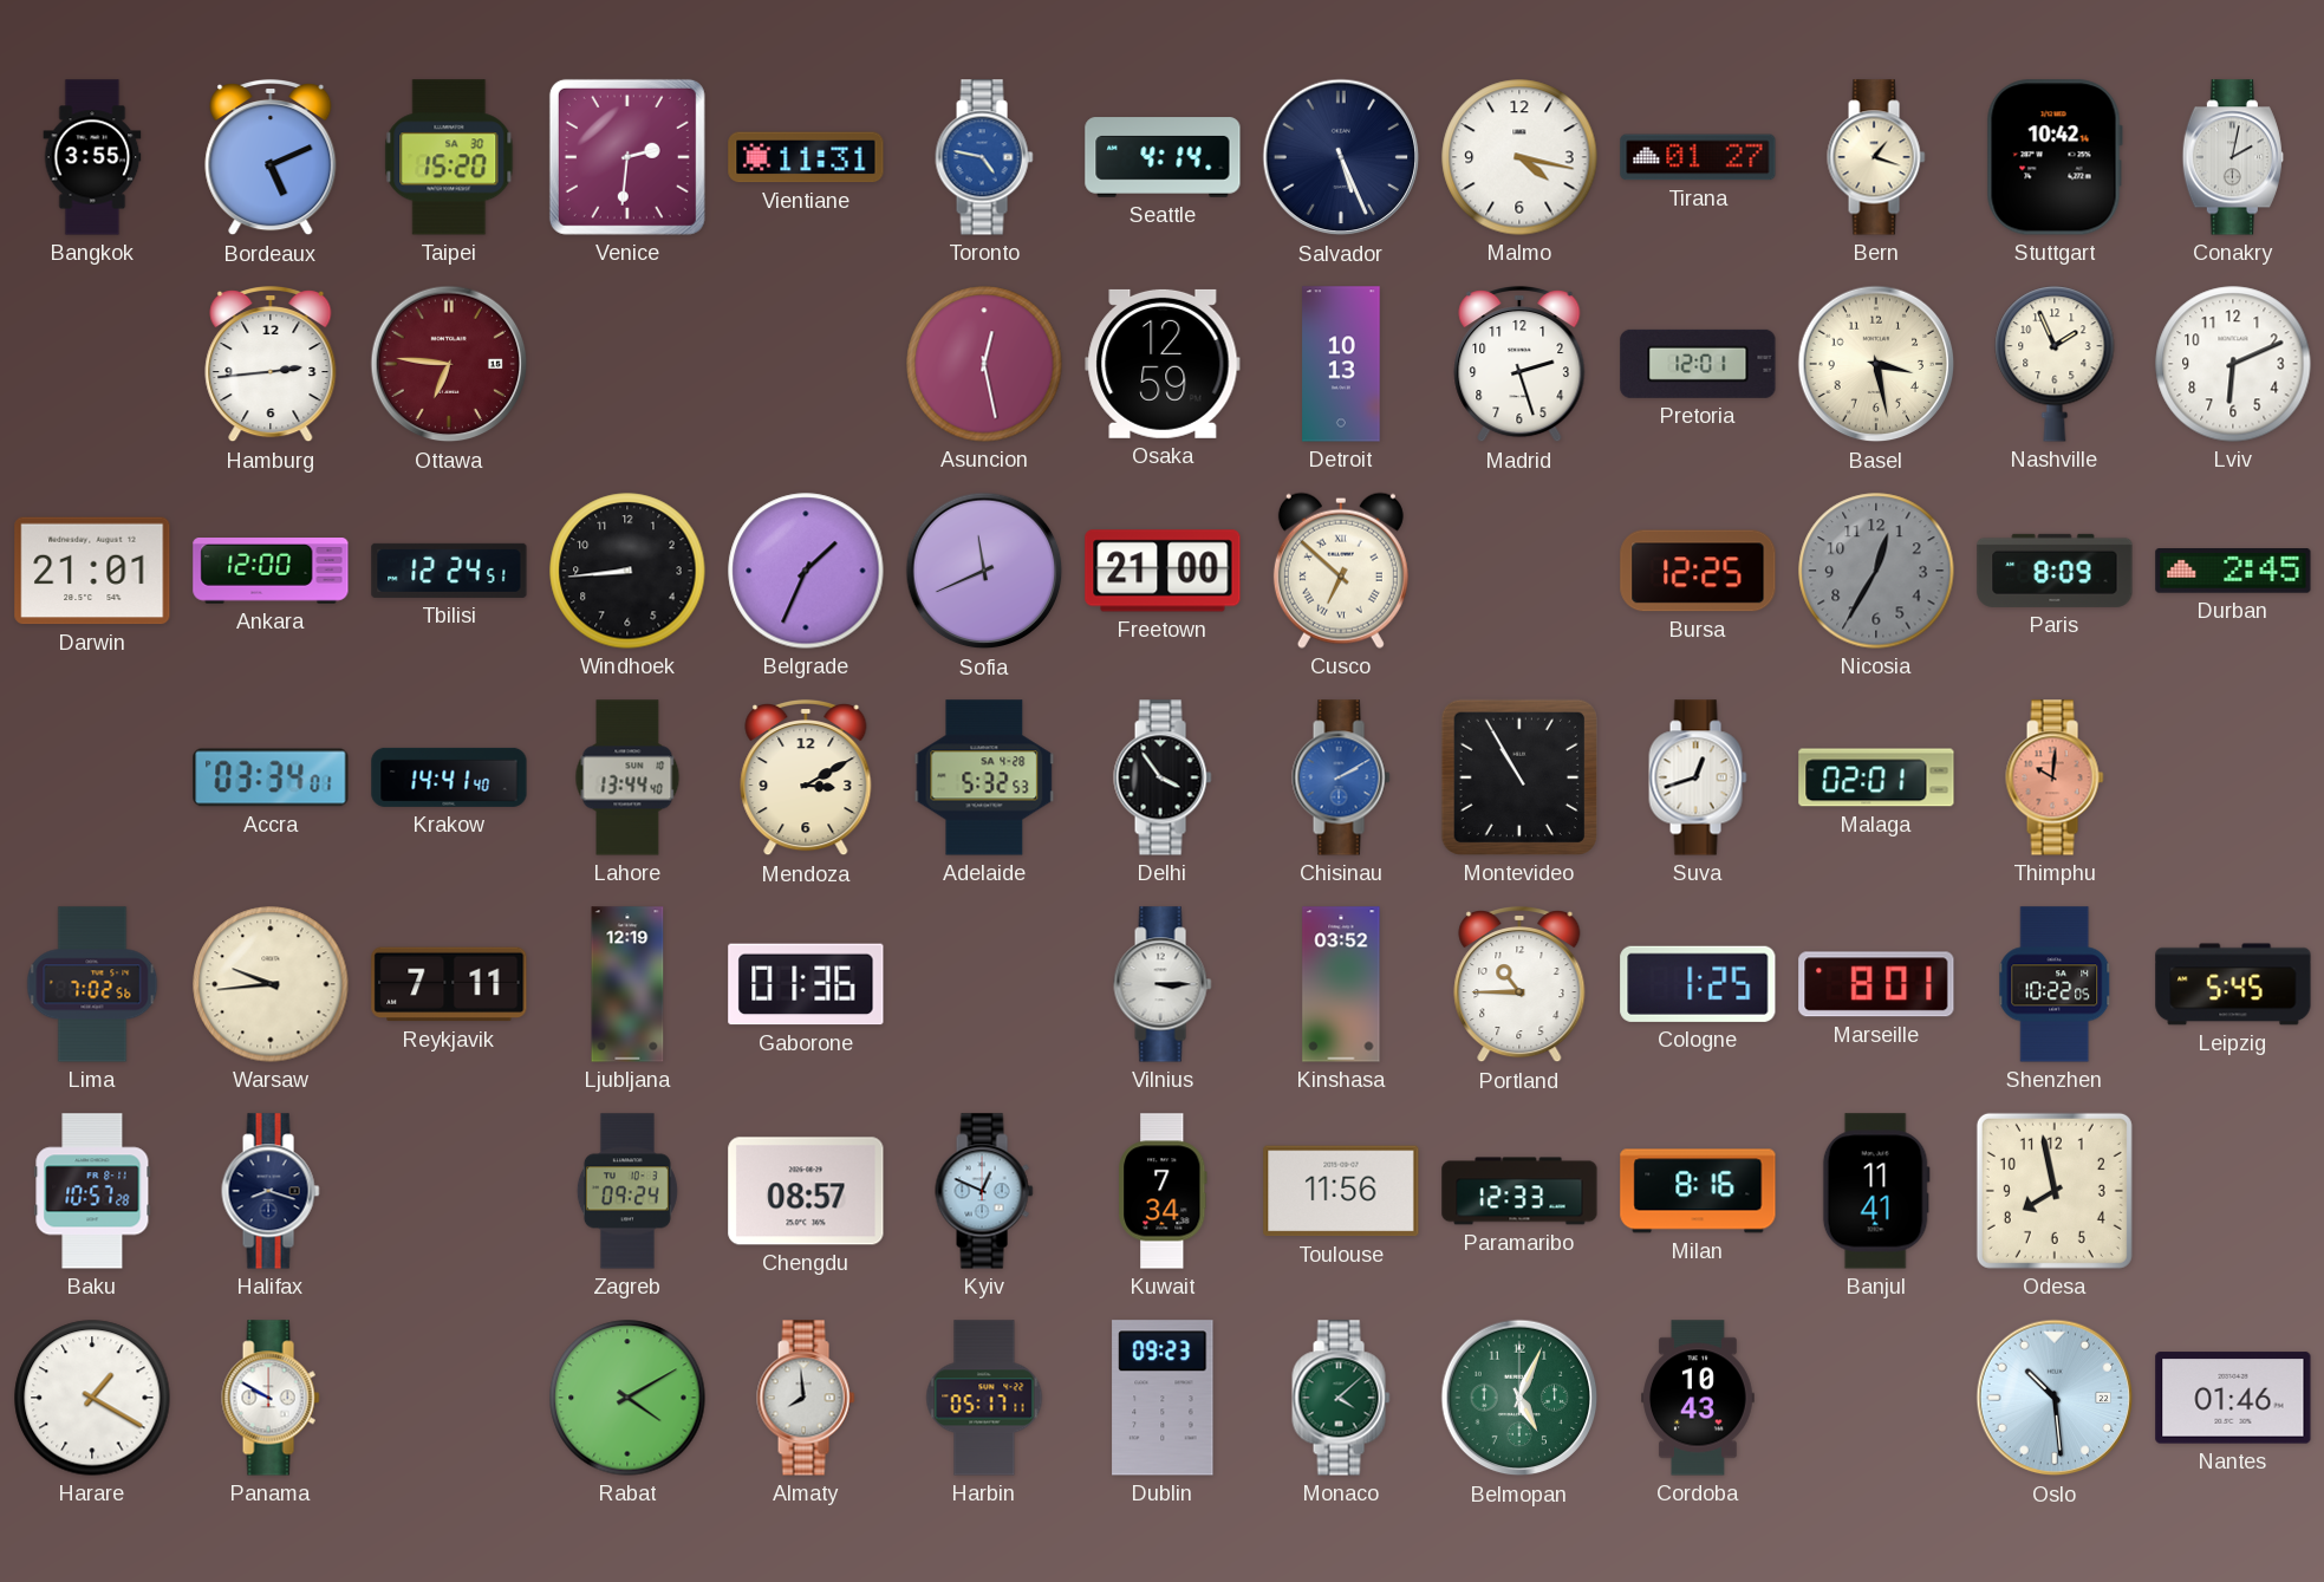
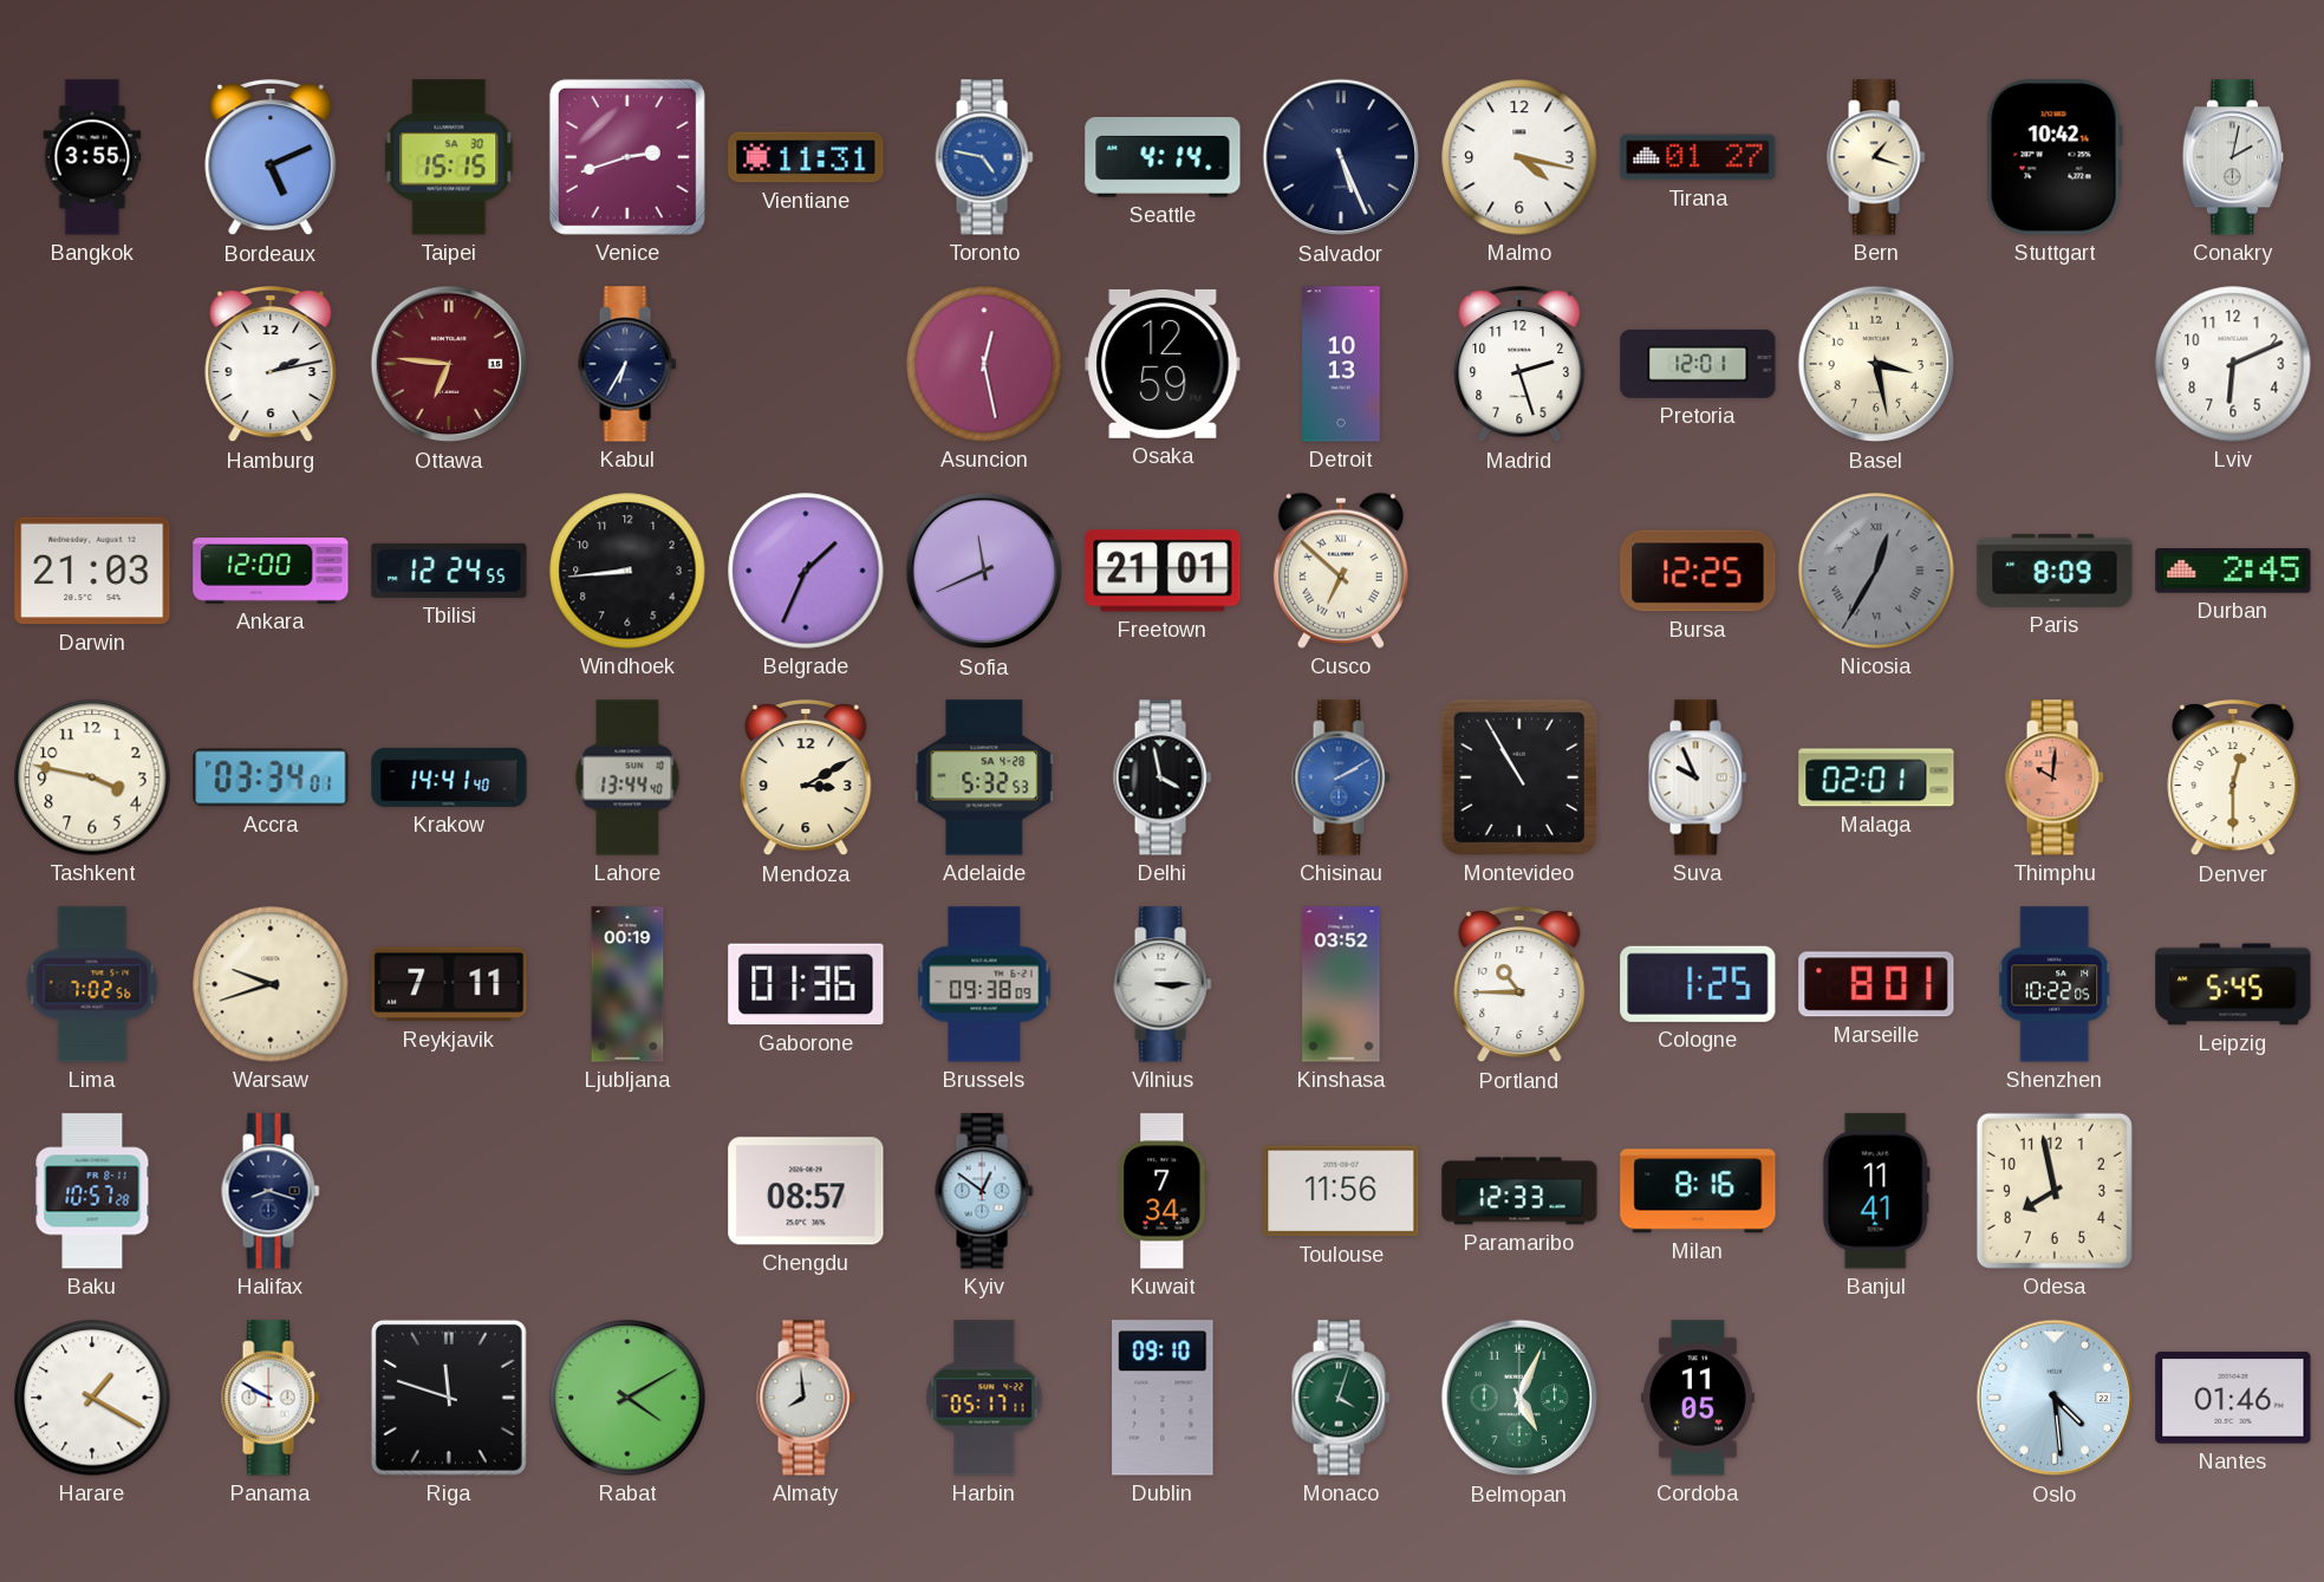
Taipei: 15:20 -> 15:15
Venice: 2:31 -> 2:42
Hamburg: 2:44 -> 2:13
Kabul: none -> 6:35
Nashville: 1:56 -> none
Darwin: 21:01 -> 21:03
Tbilisi: 12:24:51 -> 12:24:55
Freetown: 21:00 -> 21:01
Nicosia numerals: Arabic -> Roman
Tashkent: none -> 3:47
Delhi: 3:54 -> 3:58
Suva: 12:42 -> 9:56
Denver: none -> 12:30
Warsaw: 9:44 -> 9:42
Ljubljana: 12:19 -> 00:19
Brussels: none -> 09:38
Zagreb: 09:24 -> none
Kyiv: 12:49 -> 12:51
Riga: none -> 11:48
Dublin: 09:23 -> 09:10
Monaco: 4:08 -> 4:03
Cordoba: 10:43 -> 11:05
Oslo: 10:29 -> 4:29
